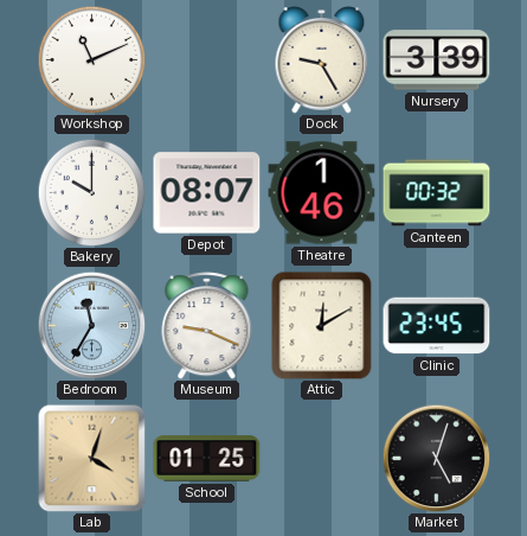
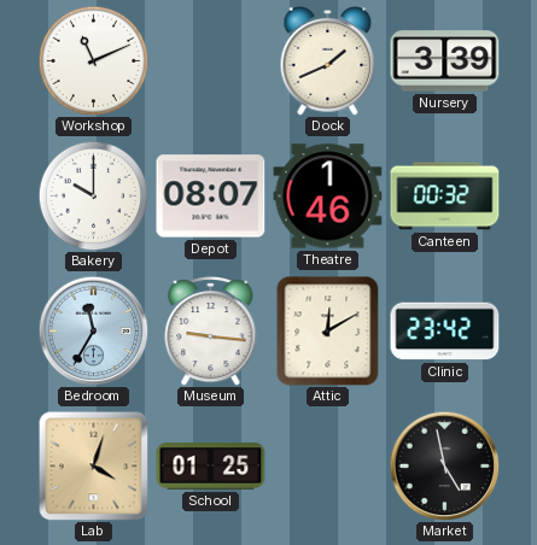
Dock: 9:25 -> 1:41
Museum: 9:19 -> 9:16
Clinic: 23:45 -> 23:42
Market: 5:03 -> 4:58
